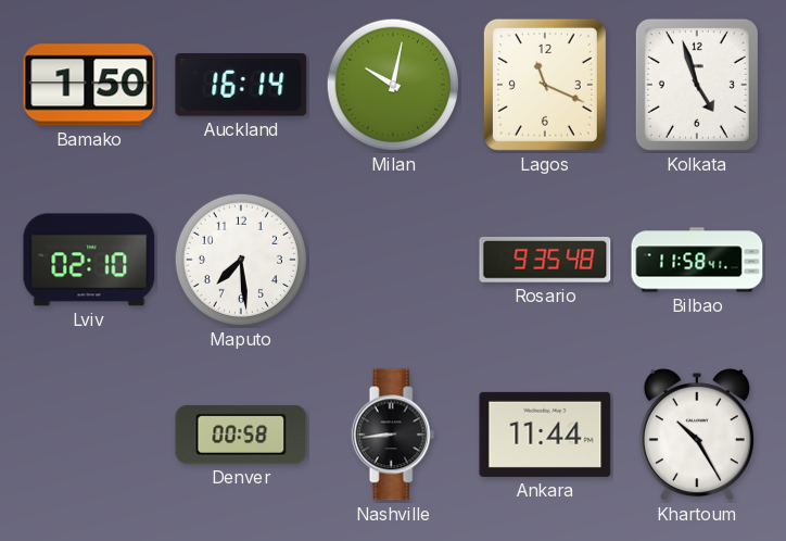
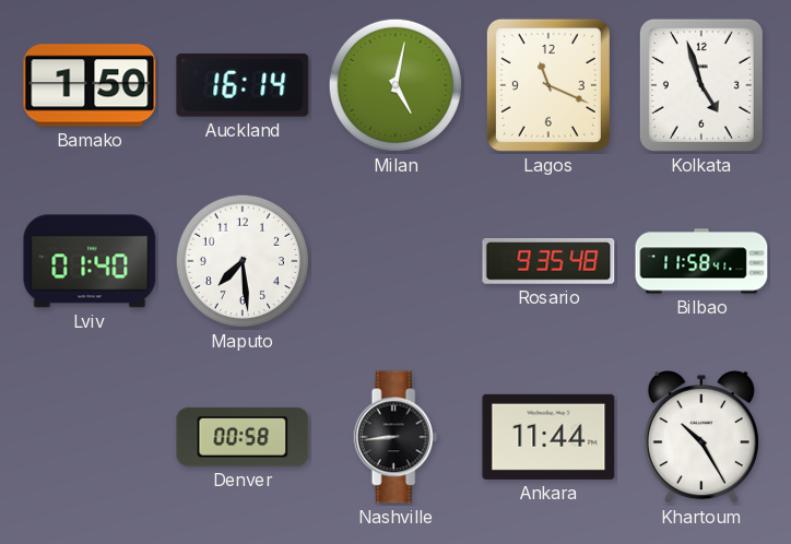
Milan: 10:02 -> 5:02
Lviv: 02:10 -> 01:40
